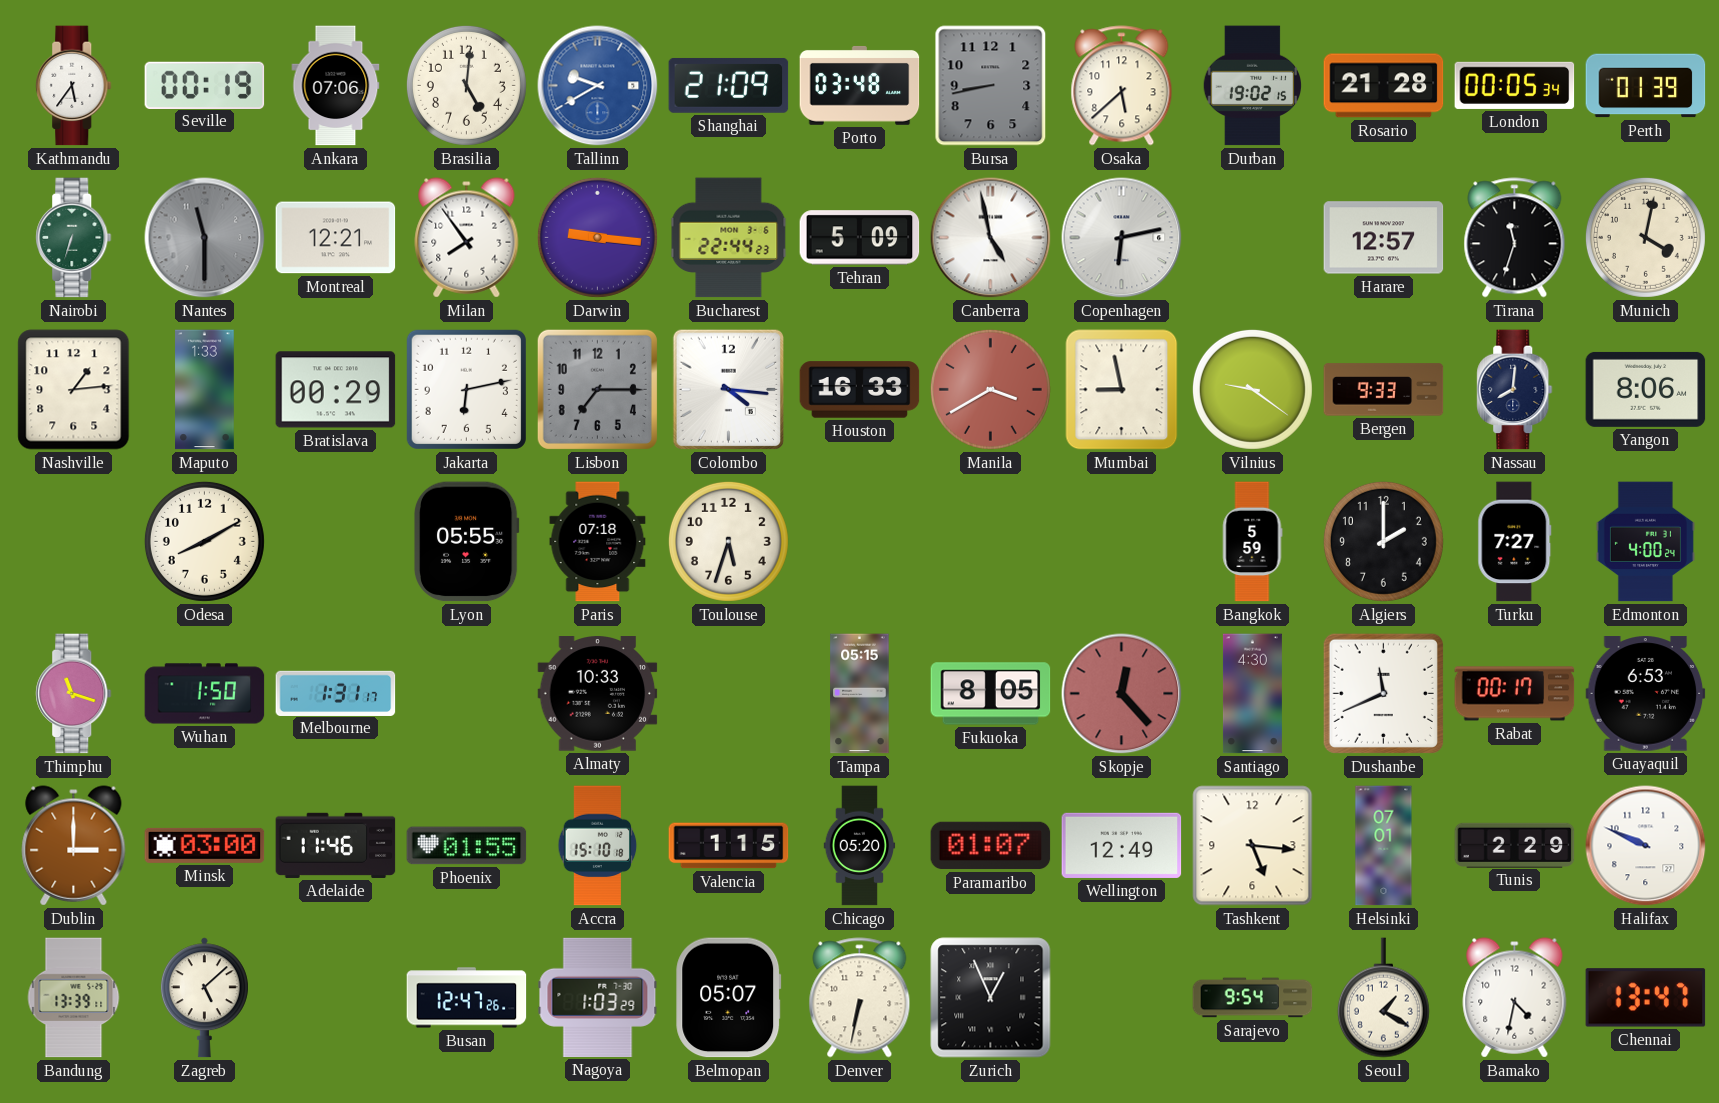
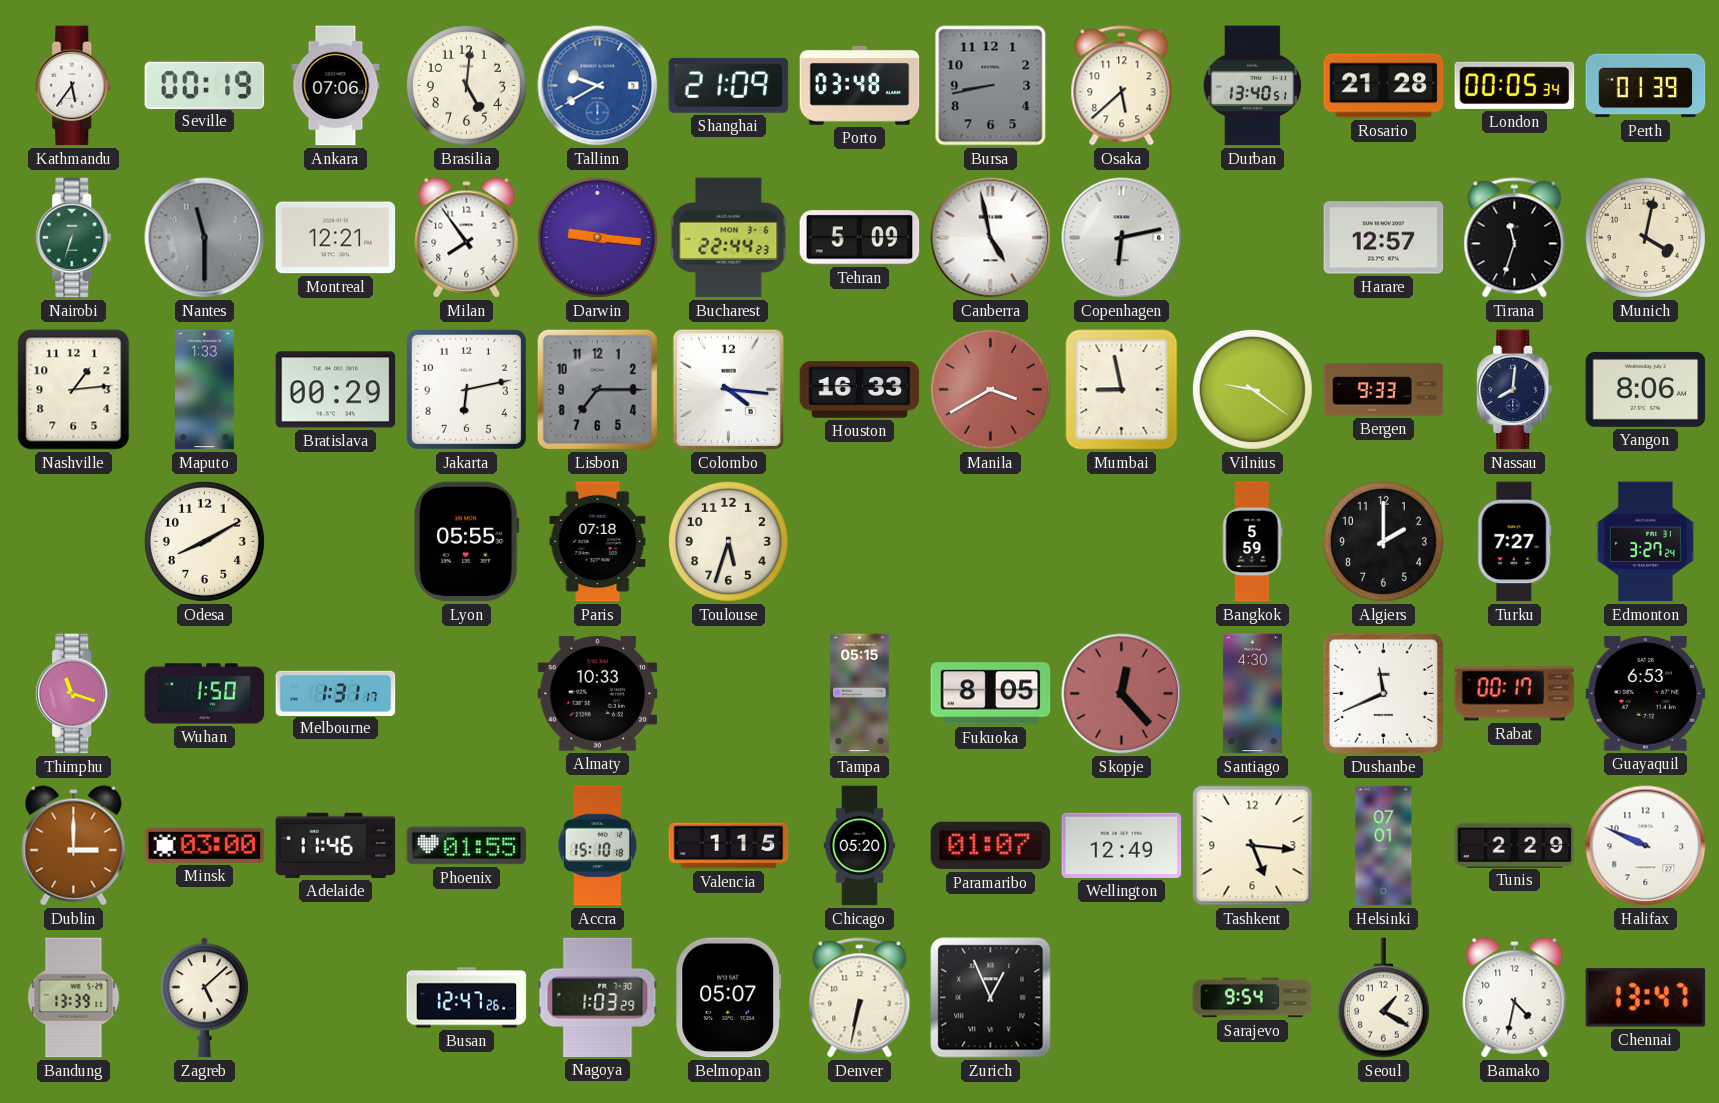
Durban: 19:02 -> 13:40
Edmonton: 4:00 -> 3:27
